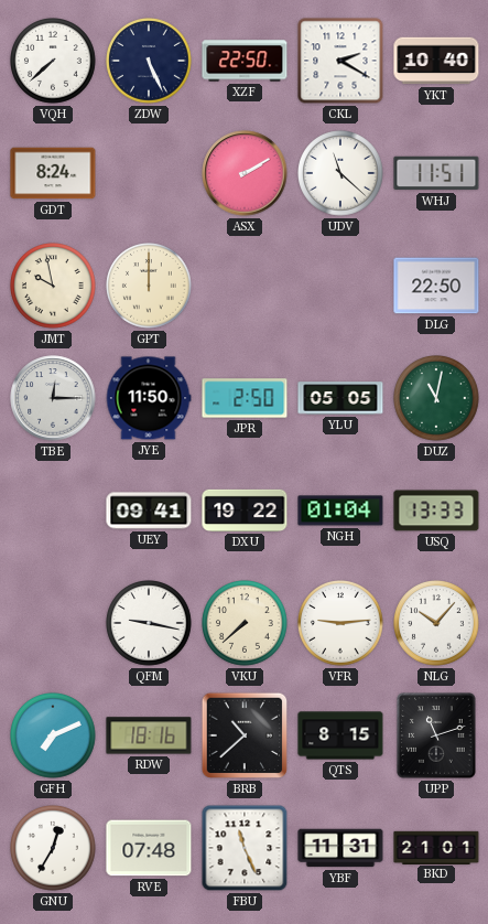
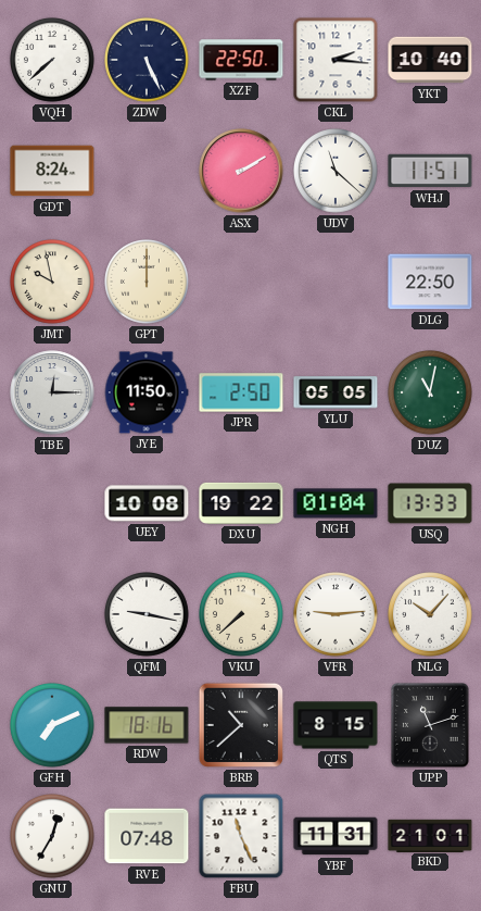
CKL: 2:20 -> 2:16
UEY: 09:41 -> 10:08
